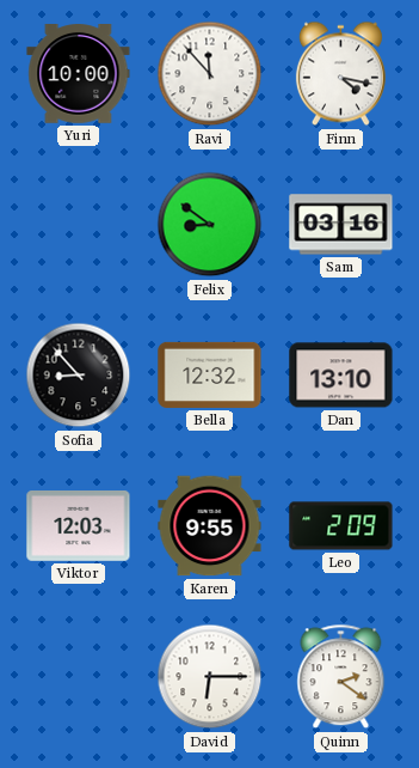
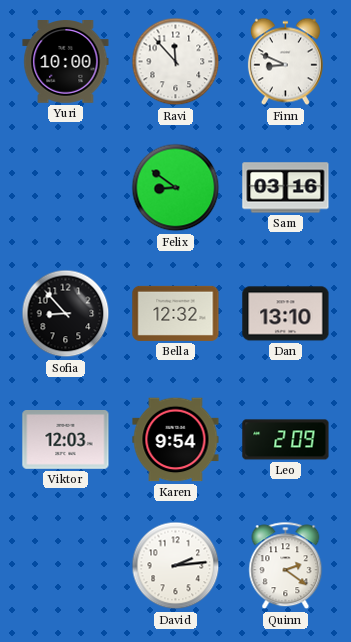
Finn: 4:17 -> 8:49
Karen: 9:55 -> 9:54
David: 6:15 -> 2:14
